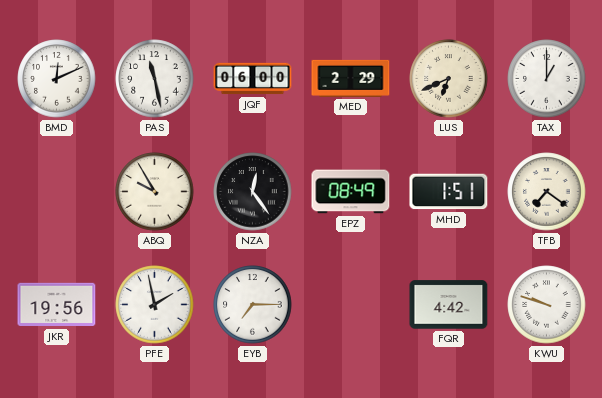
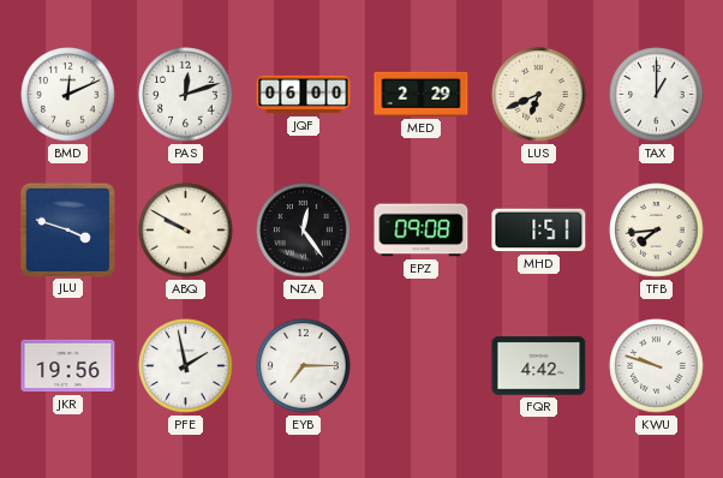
PAS: 11:28 -> 12:12
JLU: none -> 3:48
ABQ: 9:55 -> 9:50
EPZ: 08:49 -> 09:08
TFB: 7:21 -> 7:44
